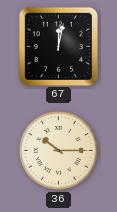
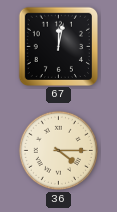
36: 10:15 -> 4:15
